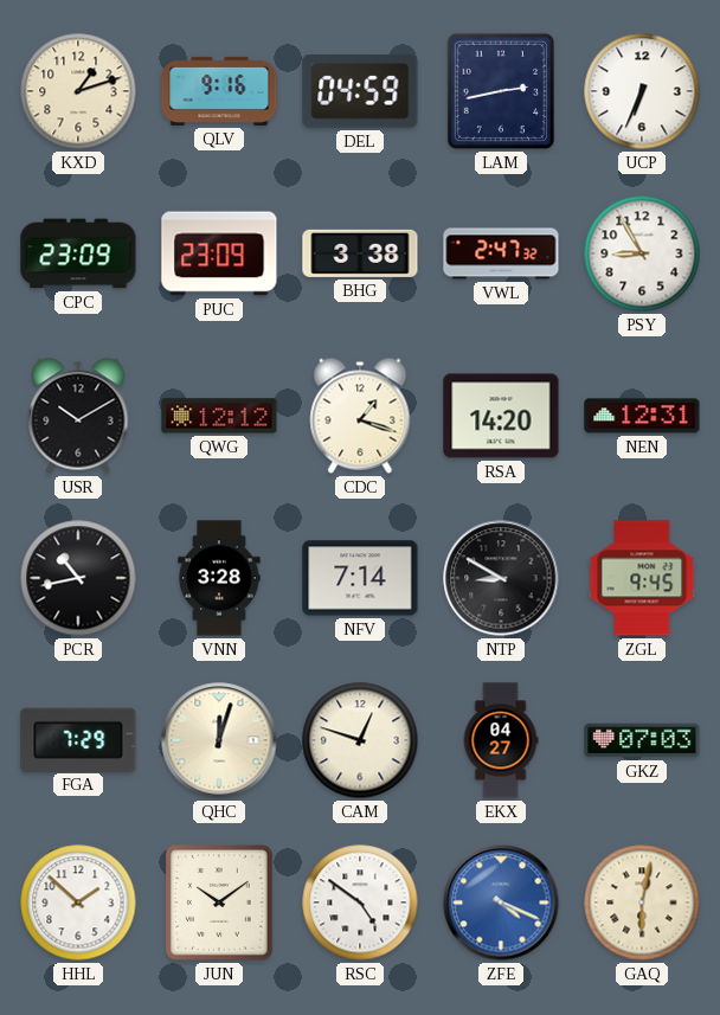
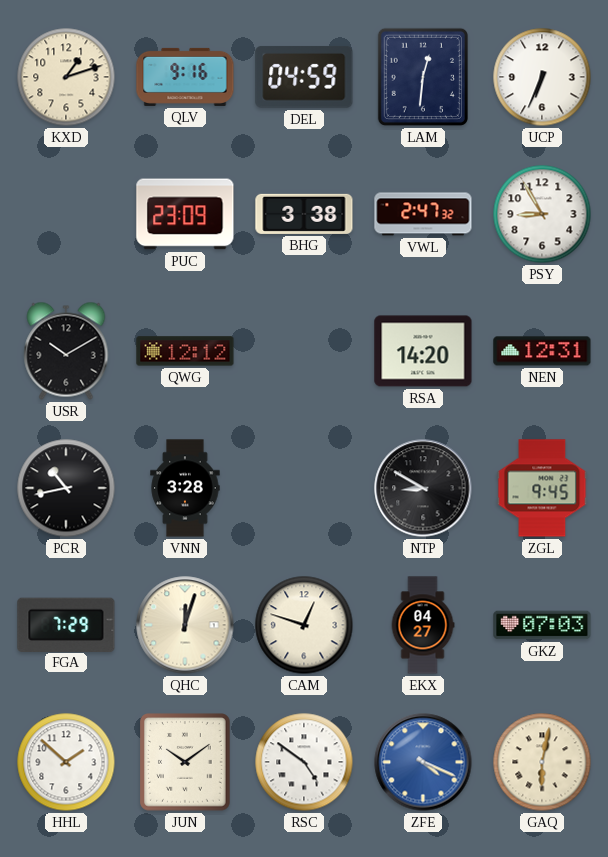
LAM: 2:43 -> 12:31
CPC: 23:09 -> none
CDC: 1:18 -> none
NFV: 7:14 -> none
